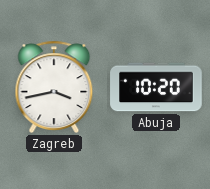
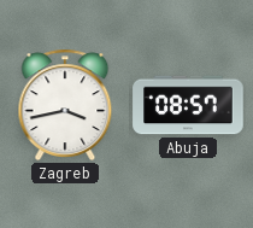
Abuja: 10:20 -> 08:57
